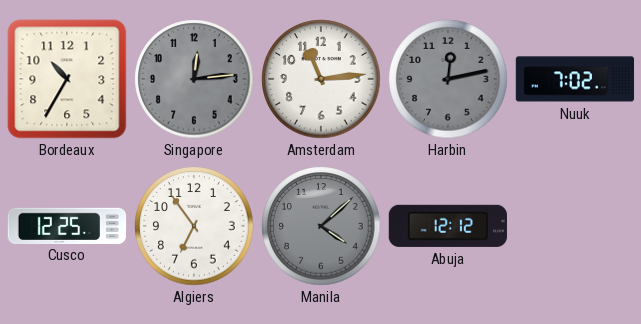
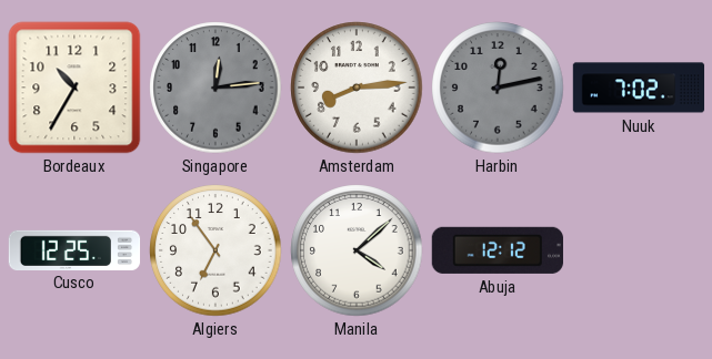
Amsterdam: 11:14 -> 8:14
Manila dial: grey -> white
